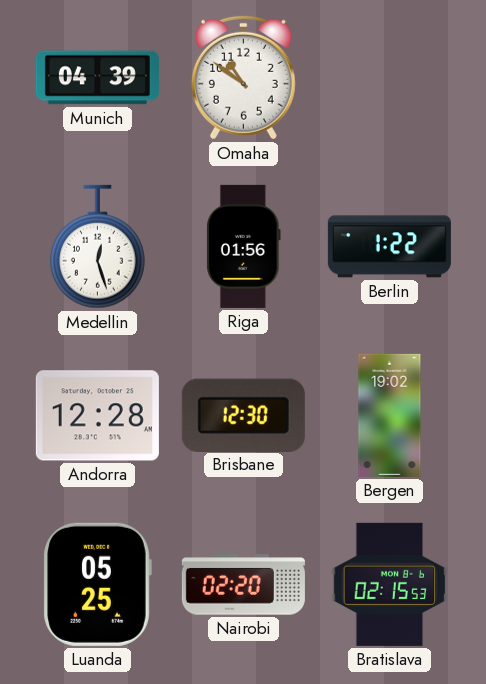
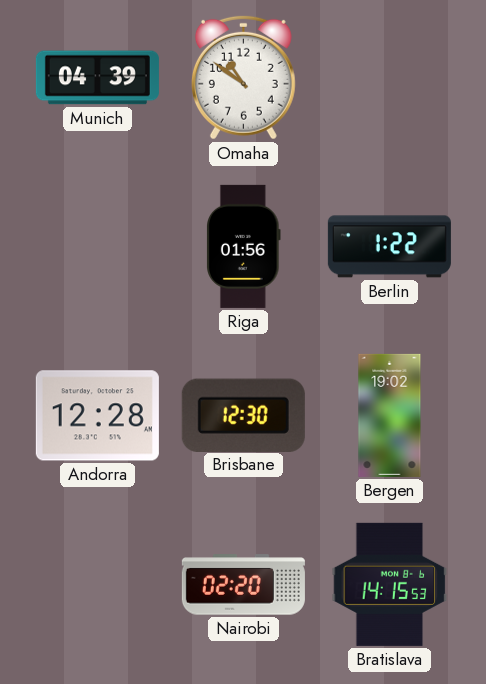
Medellin: 12:27 -> none
Luanda: 05:25 -> none
Bratislava: 02:15 -> 14:15
